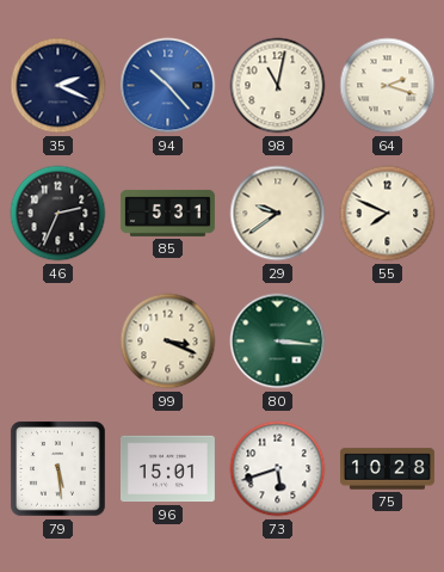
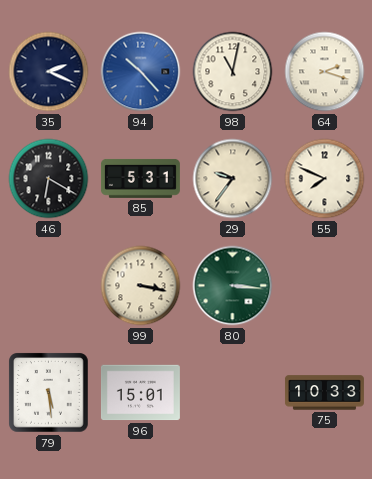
46: 2:34 -> 6:20
29: 9:39 -> 9:36
99: 3:19 -> 3:17
73: 5:42 -> none
75: 10:28 -> 10:33
